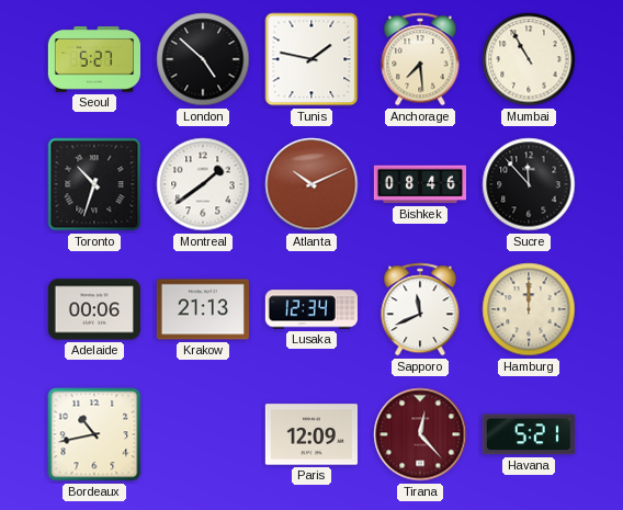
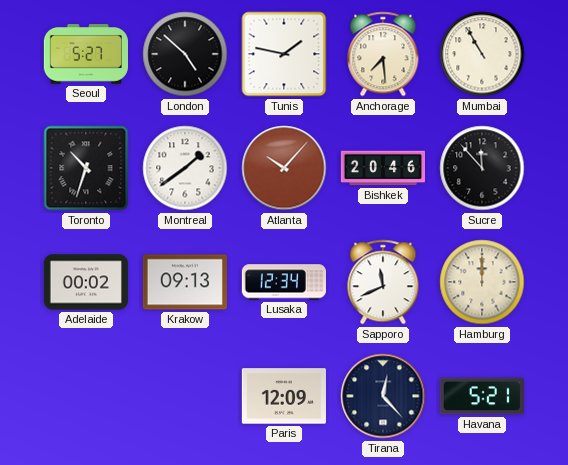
Atlanta: 10:11 -> 10:07
Bishkek: 08:46 -> 20:46
Adelaide: 00:06 -> 00:02
Krakow: 21:13 -> 09:13
Bordeaux: 10:43 -> none
Tirana dial: burgundy -> navy
